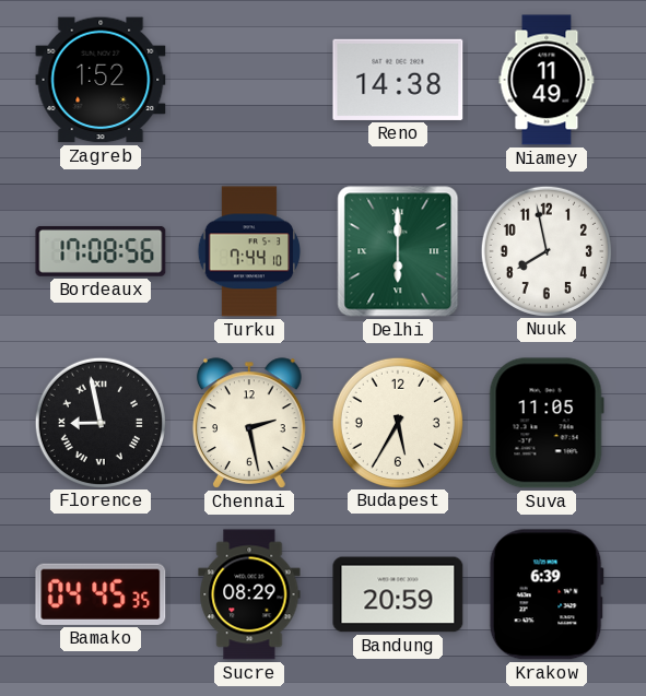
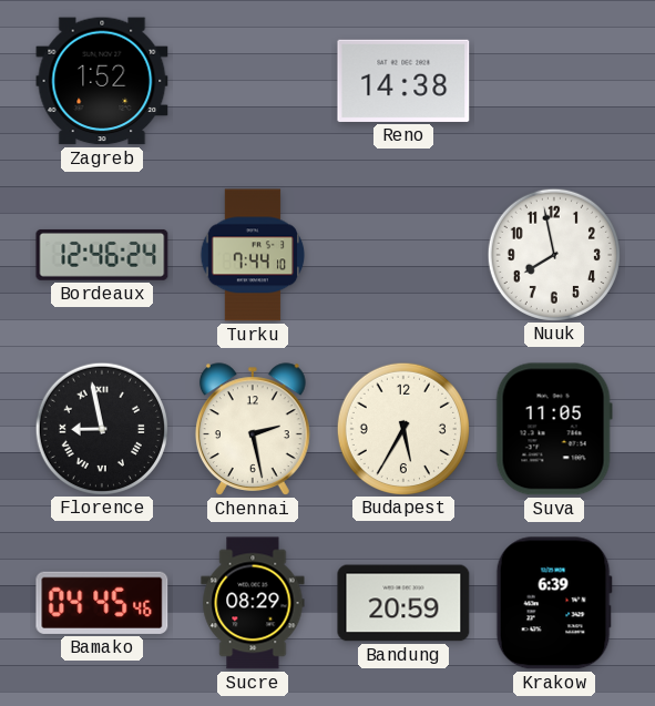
Niamey: 11:49 -> none
Bordeaux: 17:08 -> 12:46
Delhi: 6:00 -> none
Bamako: 04:45:35 -> 04:45:46
